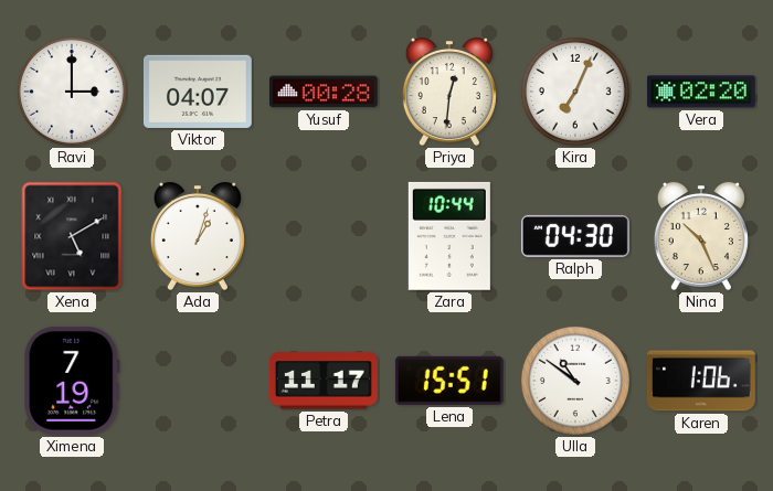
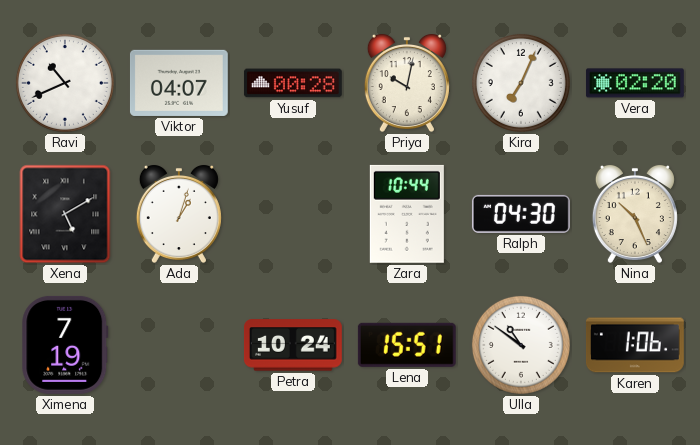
Ravi: 3:00 -> 10:41
Priya: 12:31 -> 10:02
Petra: 11:17 -> 10:24
